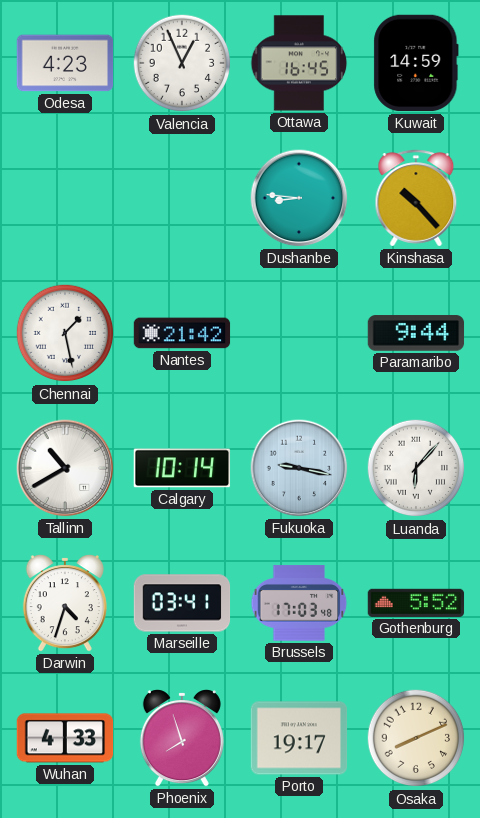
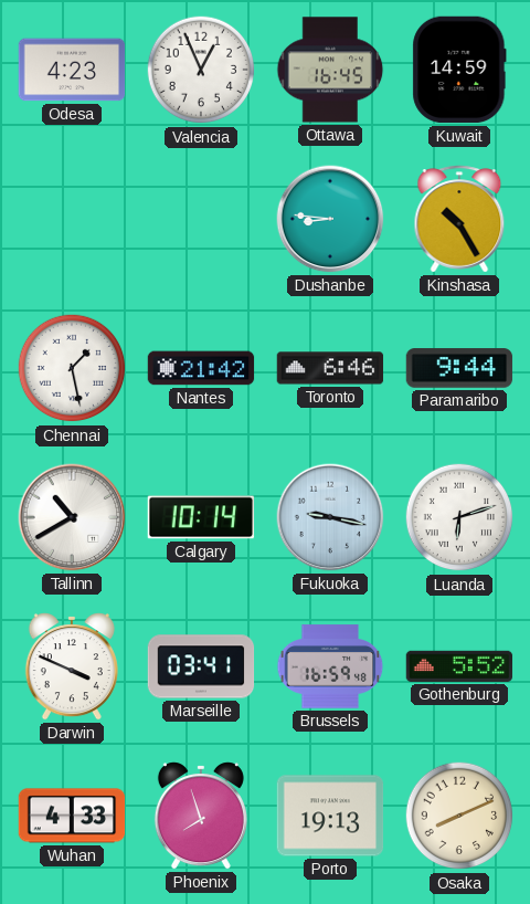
Kinshasa: 10:23 -> 10:25
Toronto: none -> 6:46
Luanda: 6:07 -> 6:12
Darwin: 4:33 -> 3:49
Brussels: 17:03 -> 16:59
Porto: 19:17 -> 19:13
